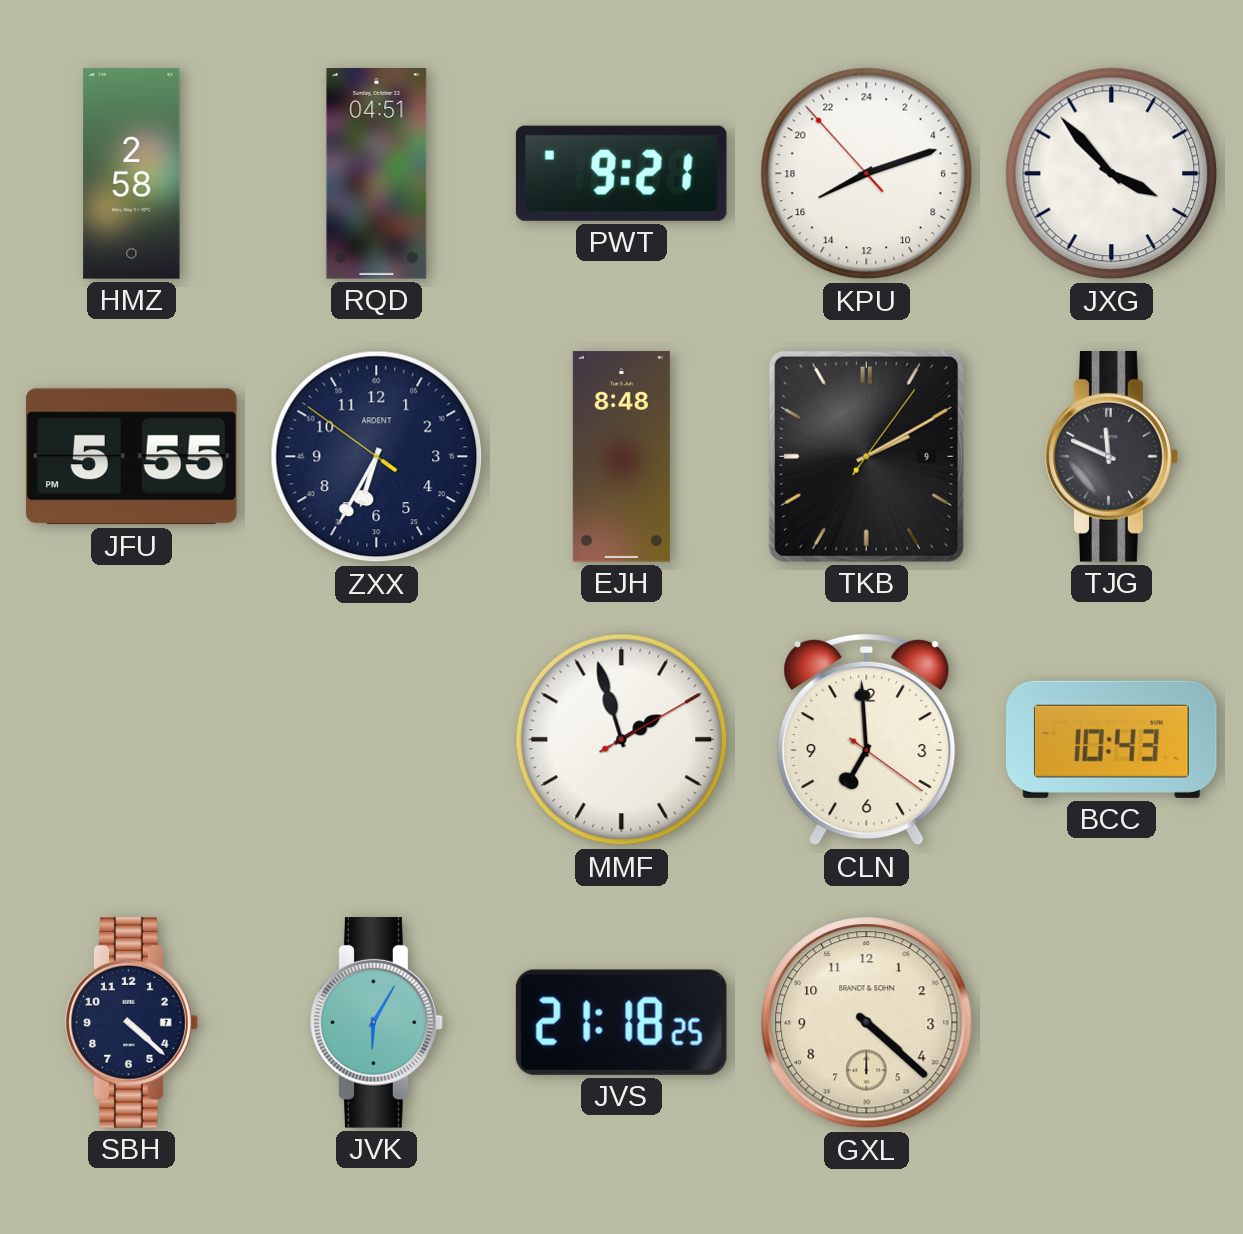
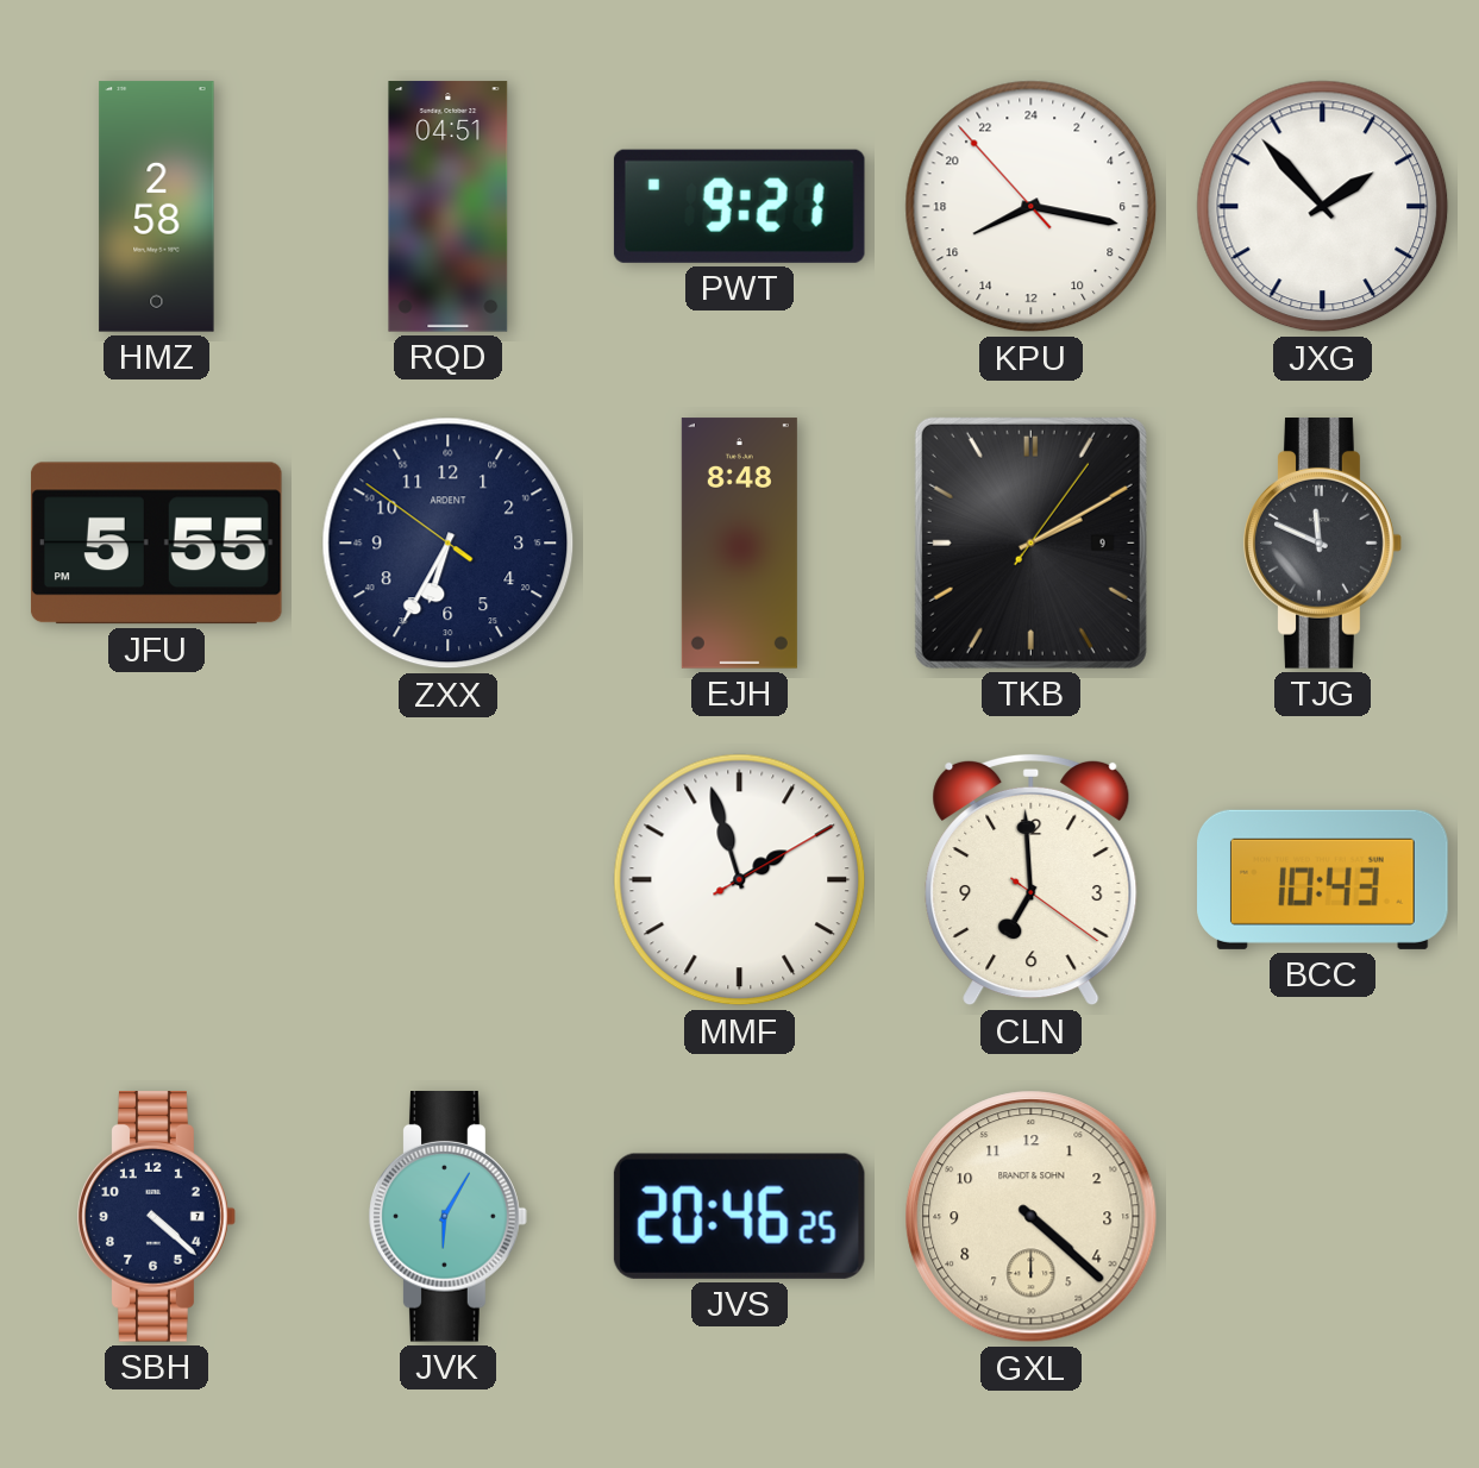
KPU: 16:11 -> 16:16
JXG: 3:53 -> 1:53
JVS: 21:18 -> 20:46
